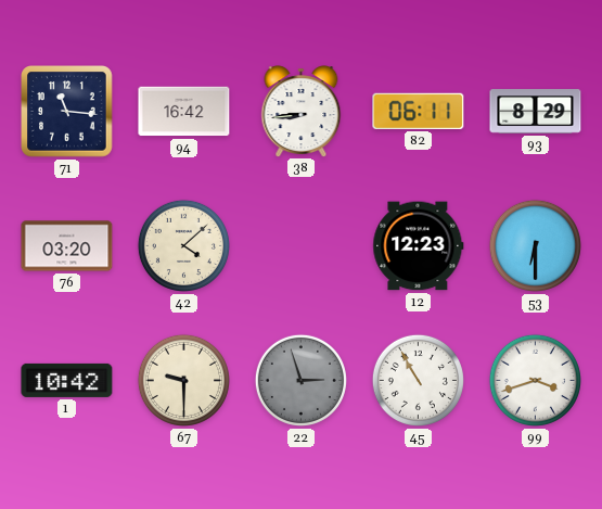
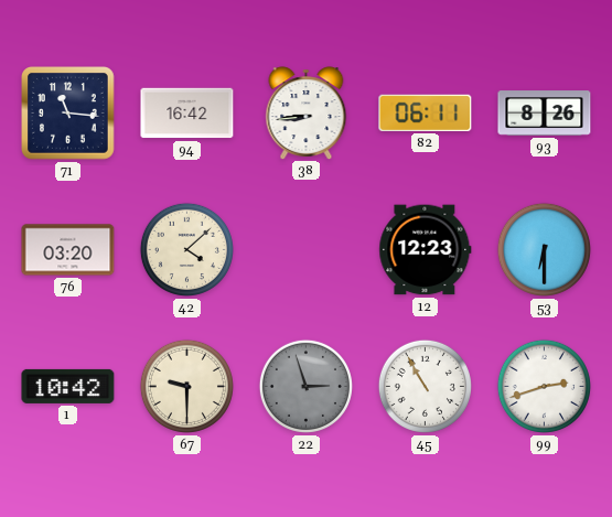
93: 8:29 -> 8:26
99: 3:42 -> 2:42
